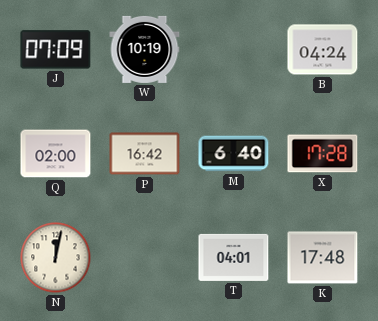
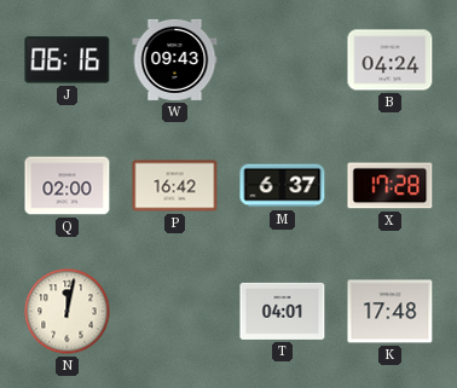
J: 07:09 -> 06:16
W: 10:19 -> 09:43
M: 6:40 -> 6:37
